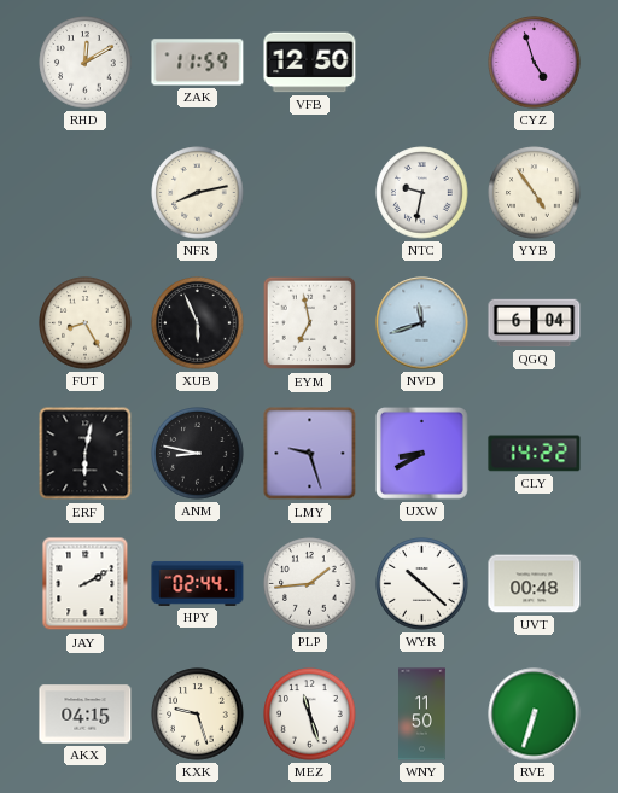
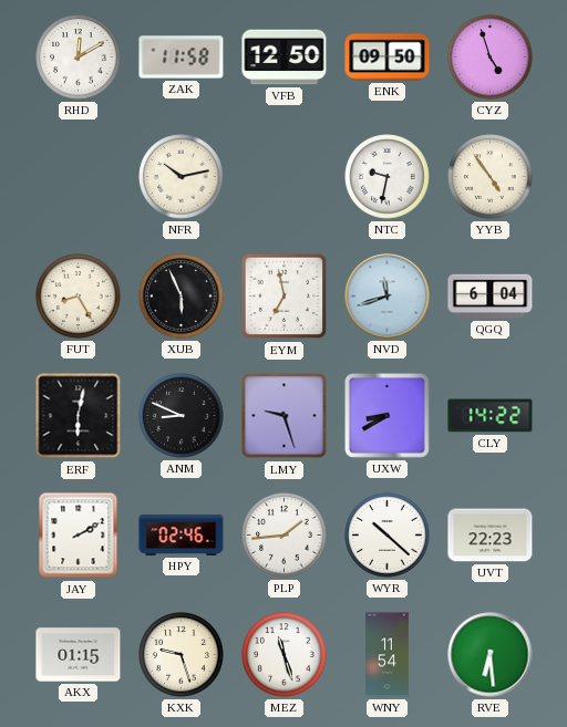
ZAK: 11:59 -> 11:58
ENK: none -> 09:50
NFR: 8:13 -> 10:13
ANM: 8:47 -> 8:49
HPY: 02:44 -> 02:46
UVT: 00:48 -> 22:23
AKX: 04:15 -> 01:15
WNY: 11:50 -> 11:54
RVE: 6:33 -> 6:29
